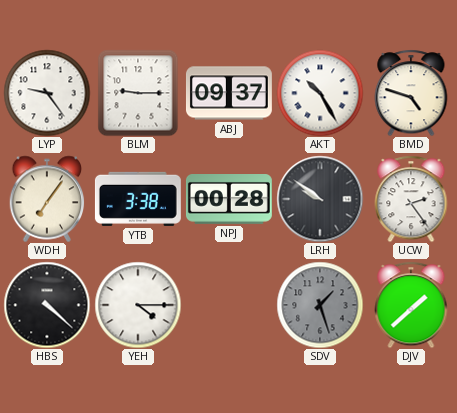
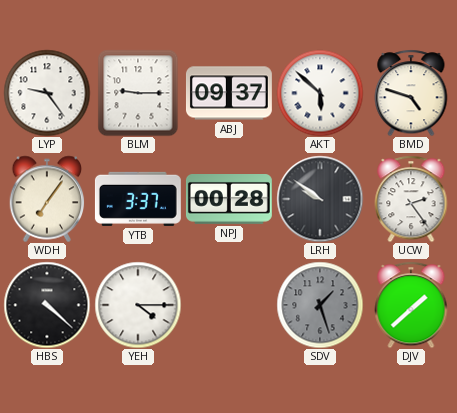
AKT: 10:25 -> 5:52
YTB: 3:38 -> 3:37
